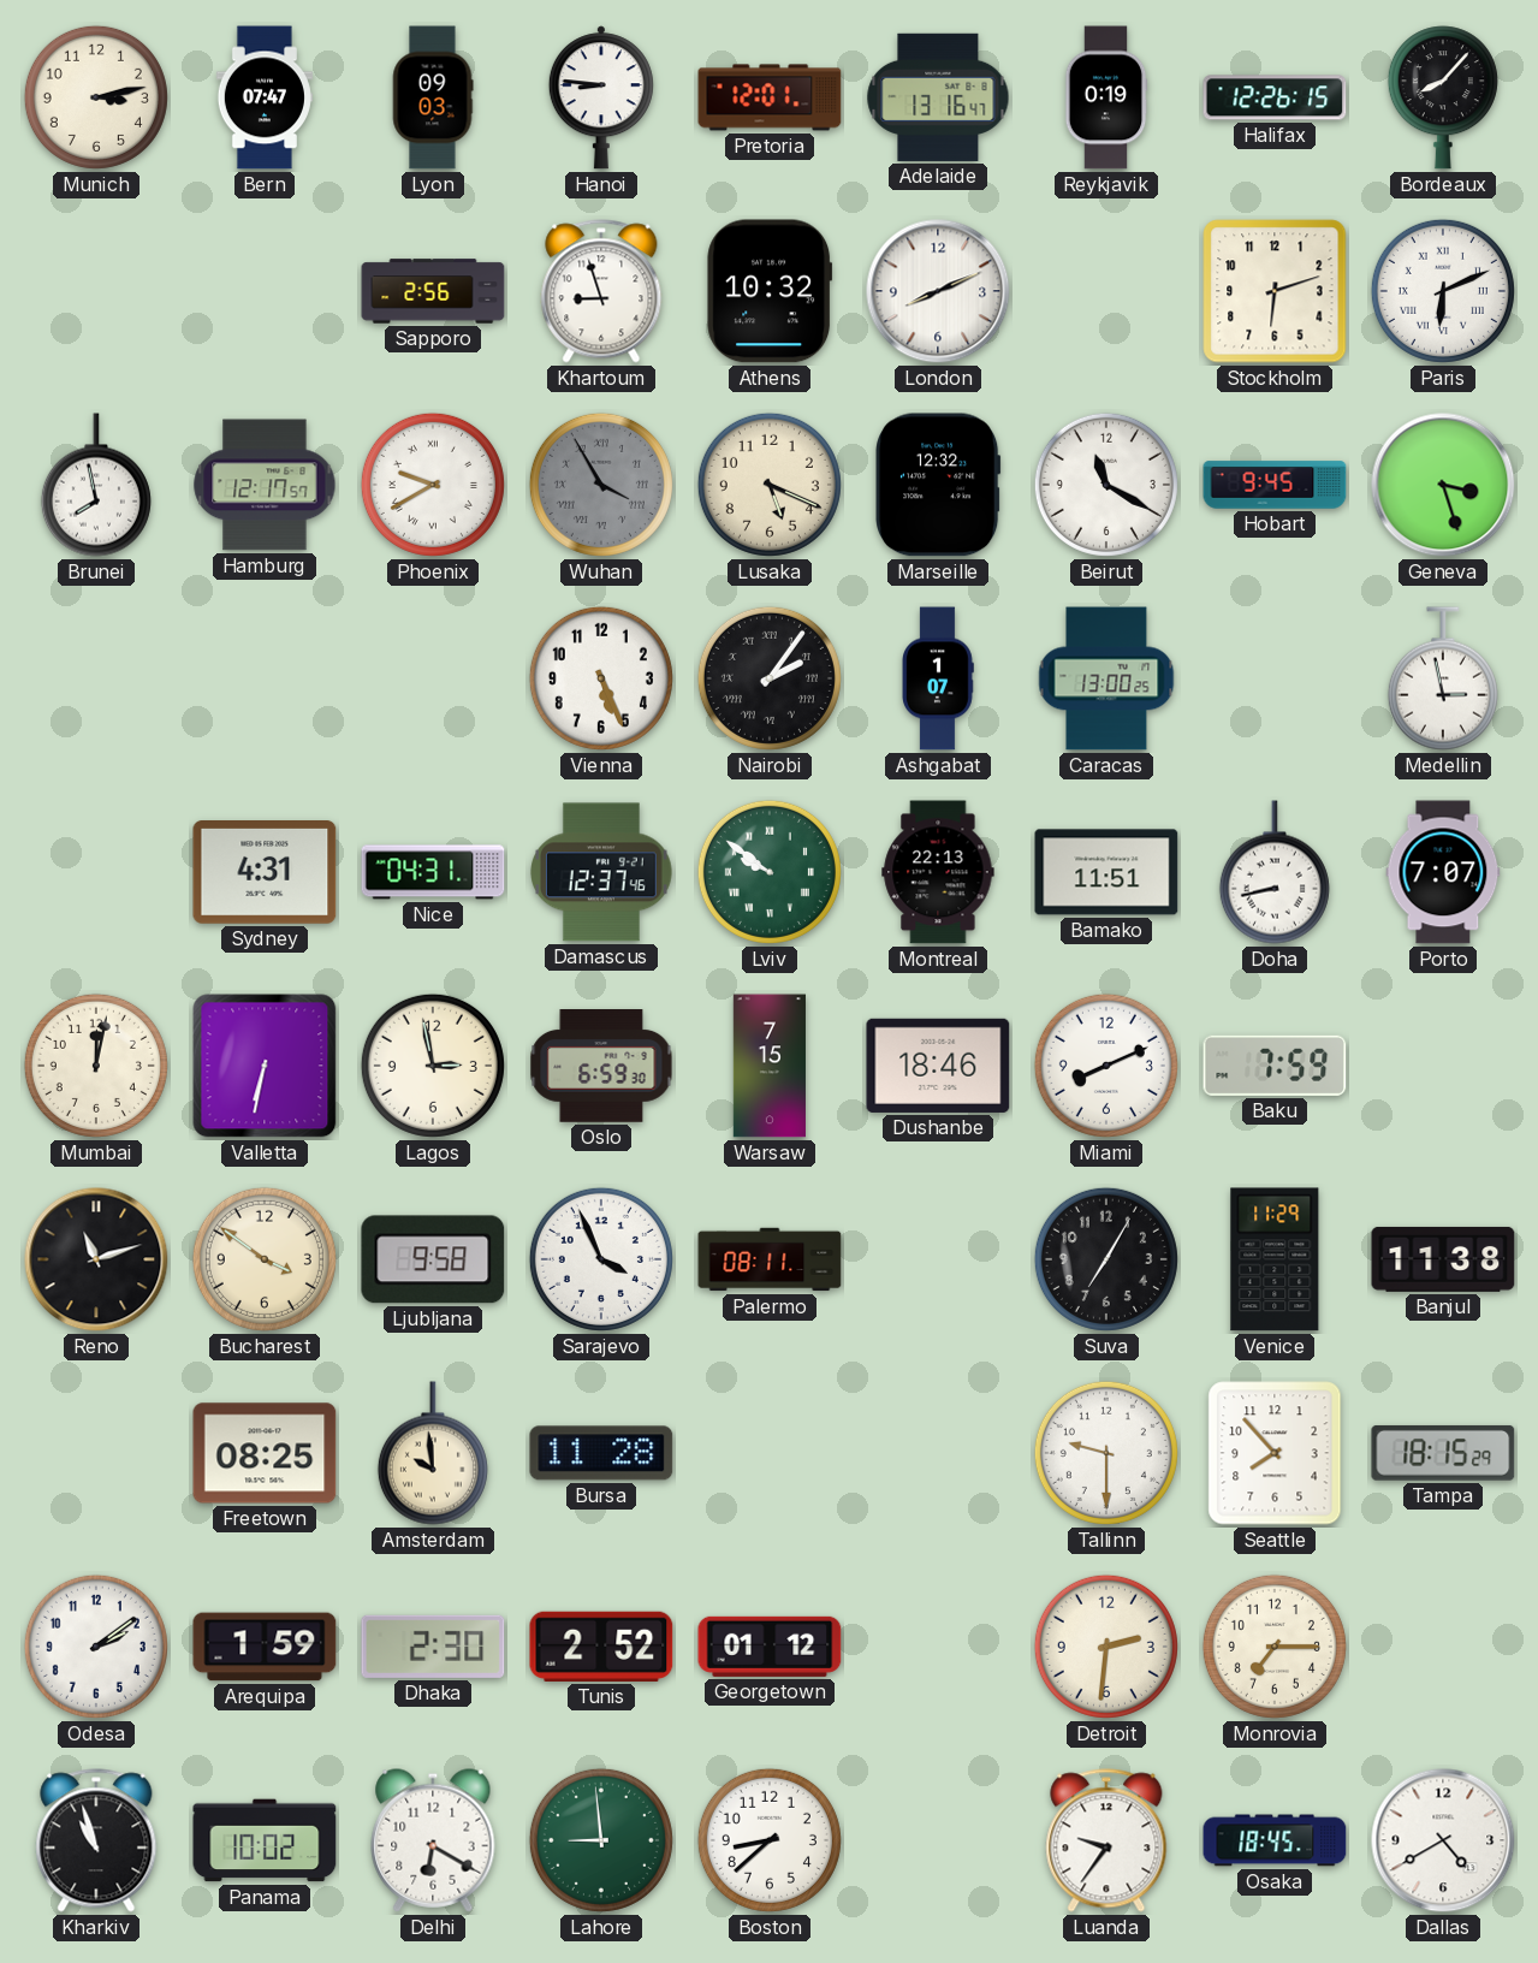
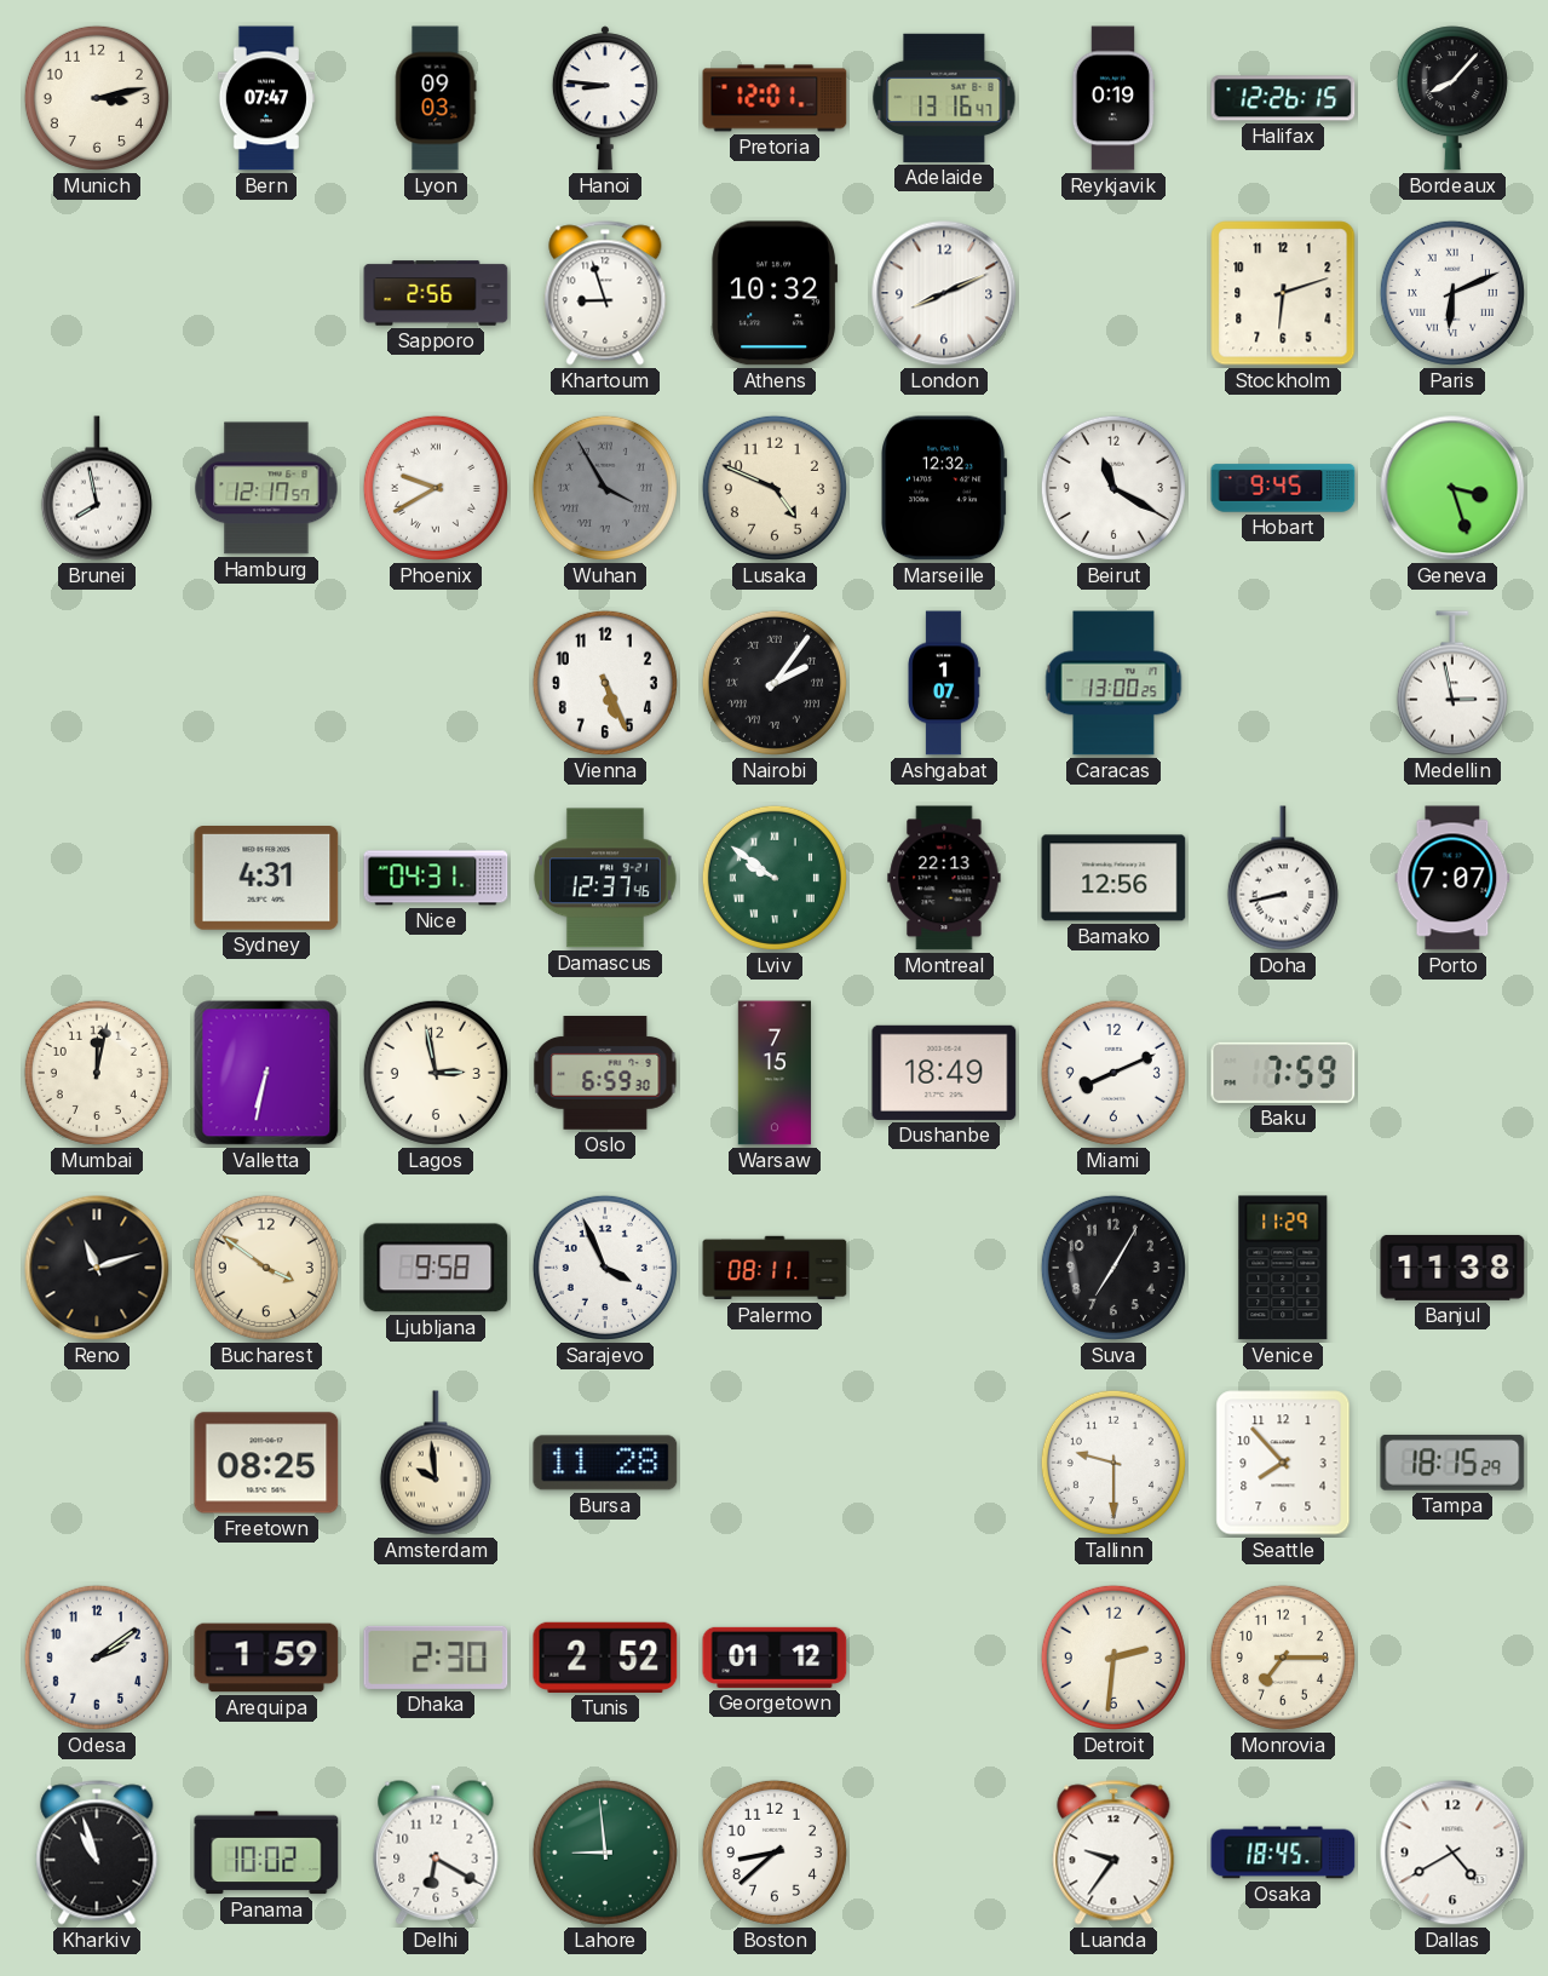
Lusaka: 5:19 -> 4:49
Bamako: 11:51 -> 12:56
Dushanbe: 18:46 -> 18:49
